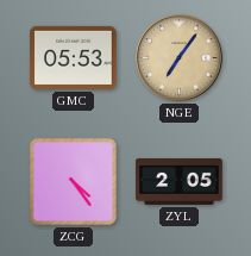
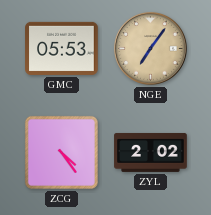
ZYL: 2:05 -> 2:02
